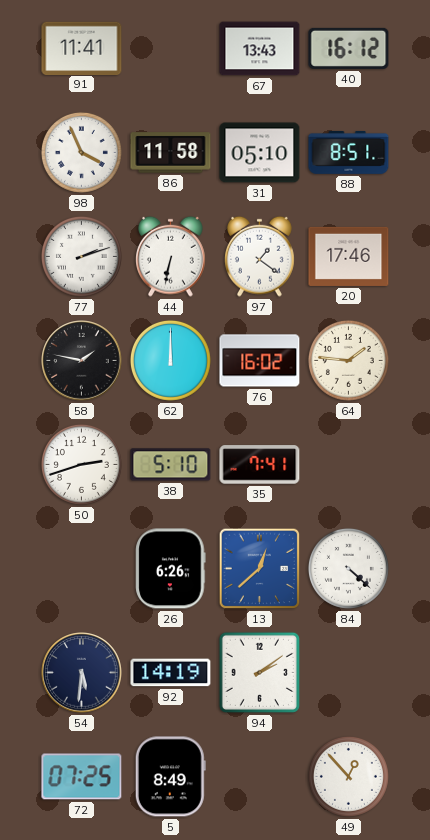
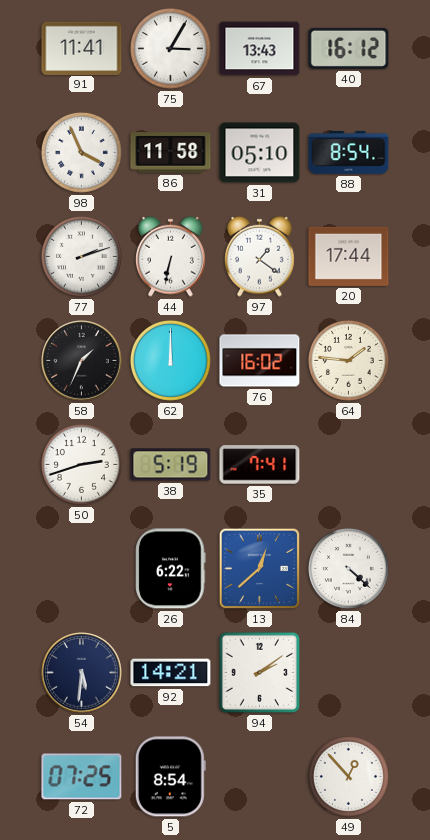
75: none -> 3:05
88: 8:51 -> 8:54
20: 17:46 -> 17:44
58: 1:47 -> 1:34
38: 5:10 -> 5:19
26: 6:26 -> 6:22
92: 14:19 -> 14:21
5: 8:49 -> 8:54
